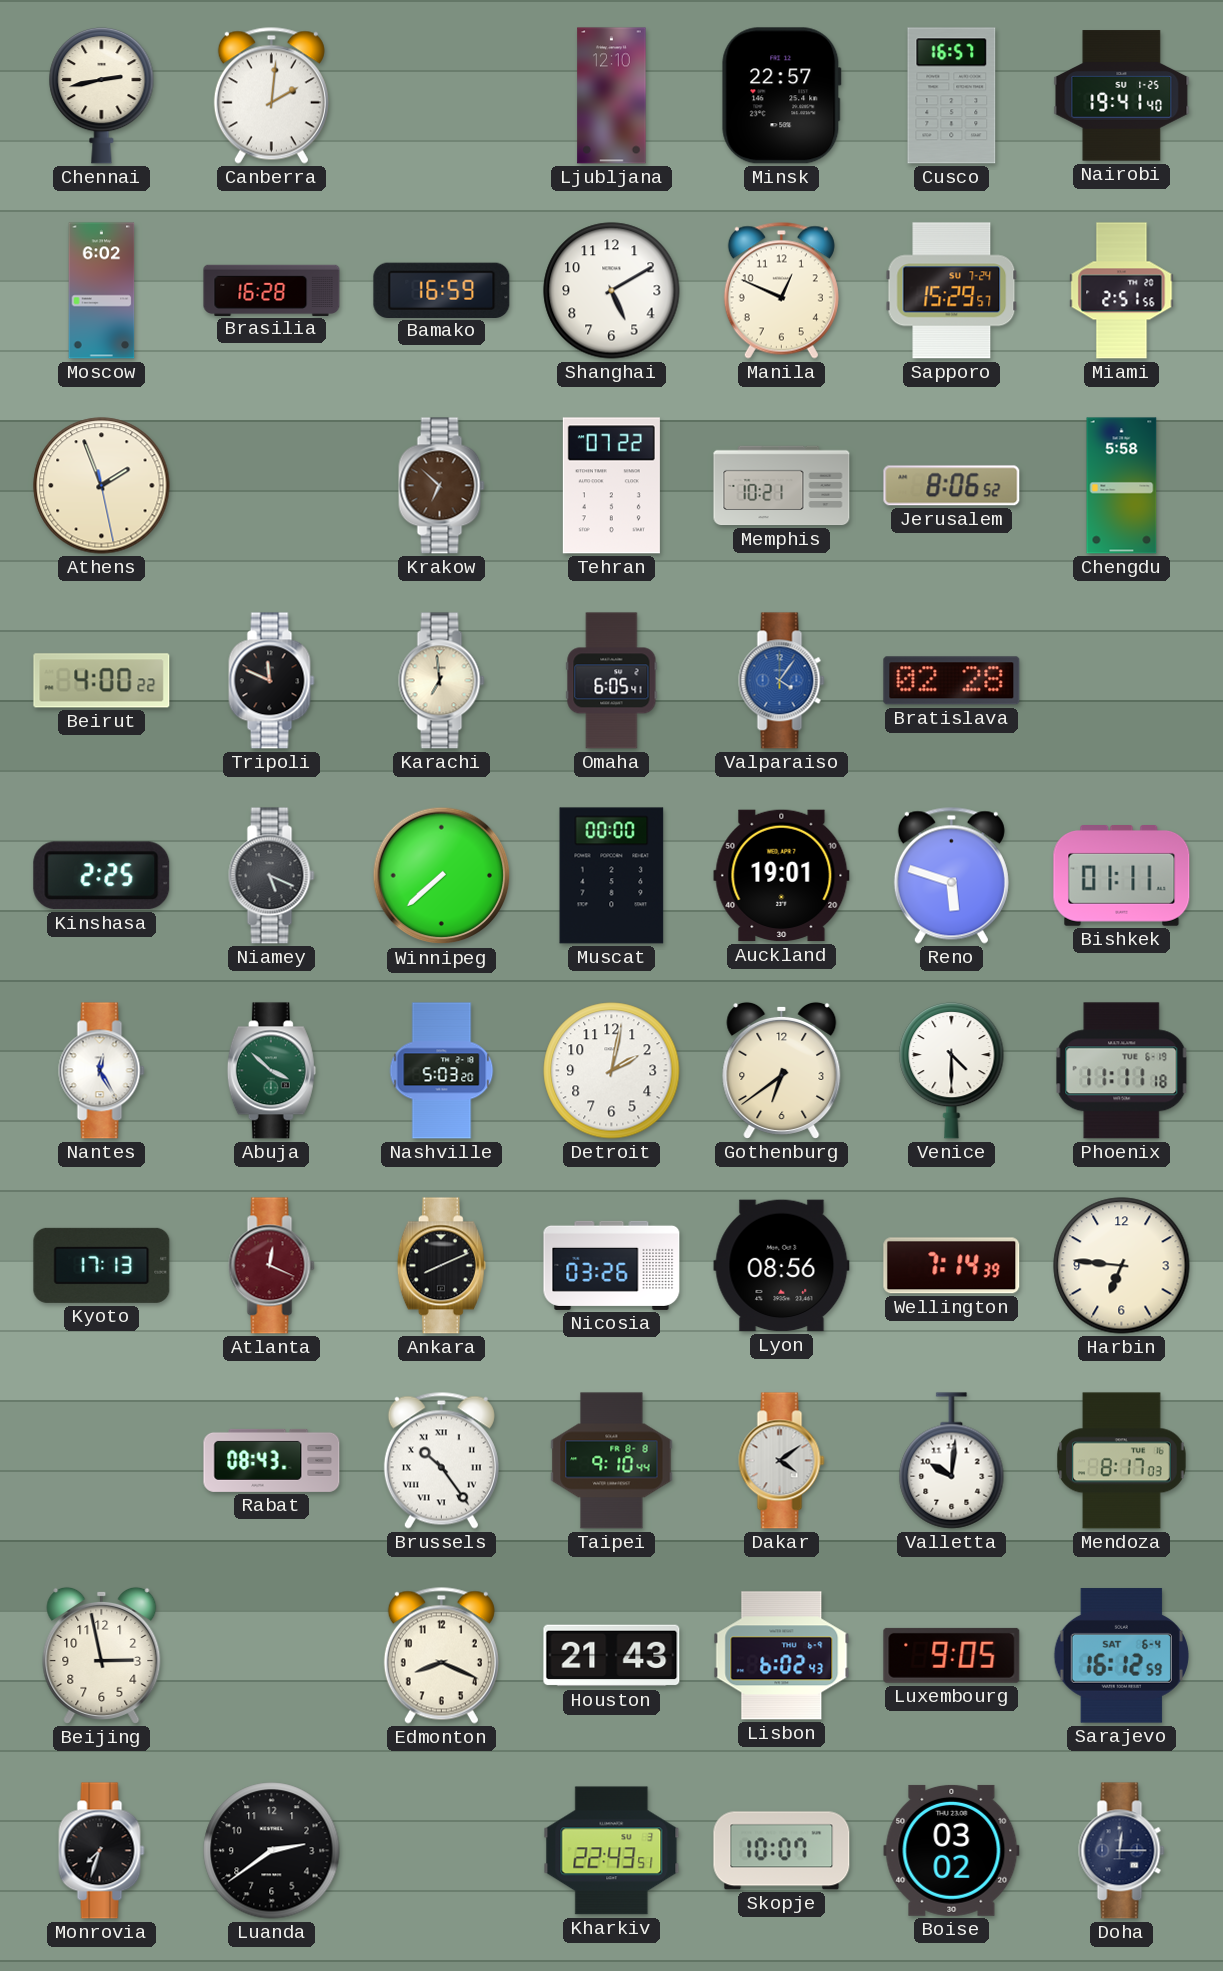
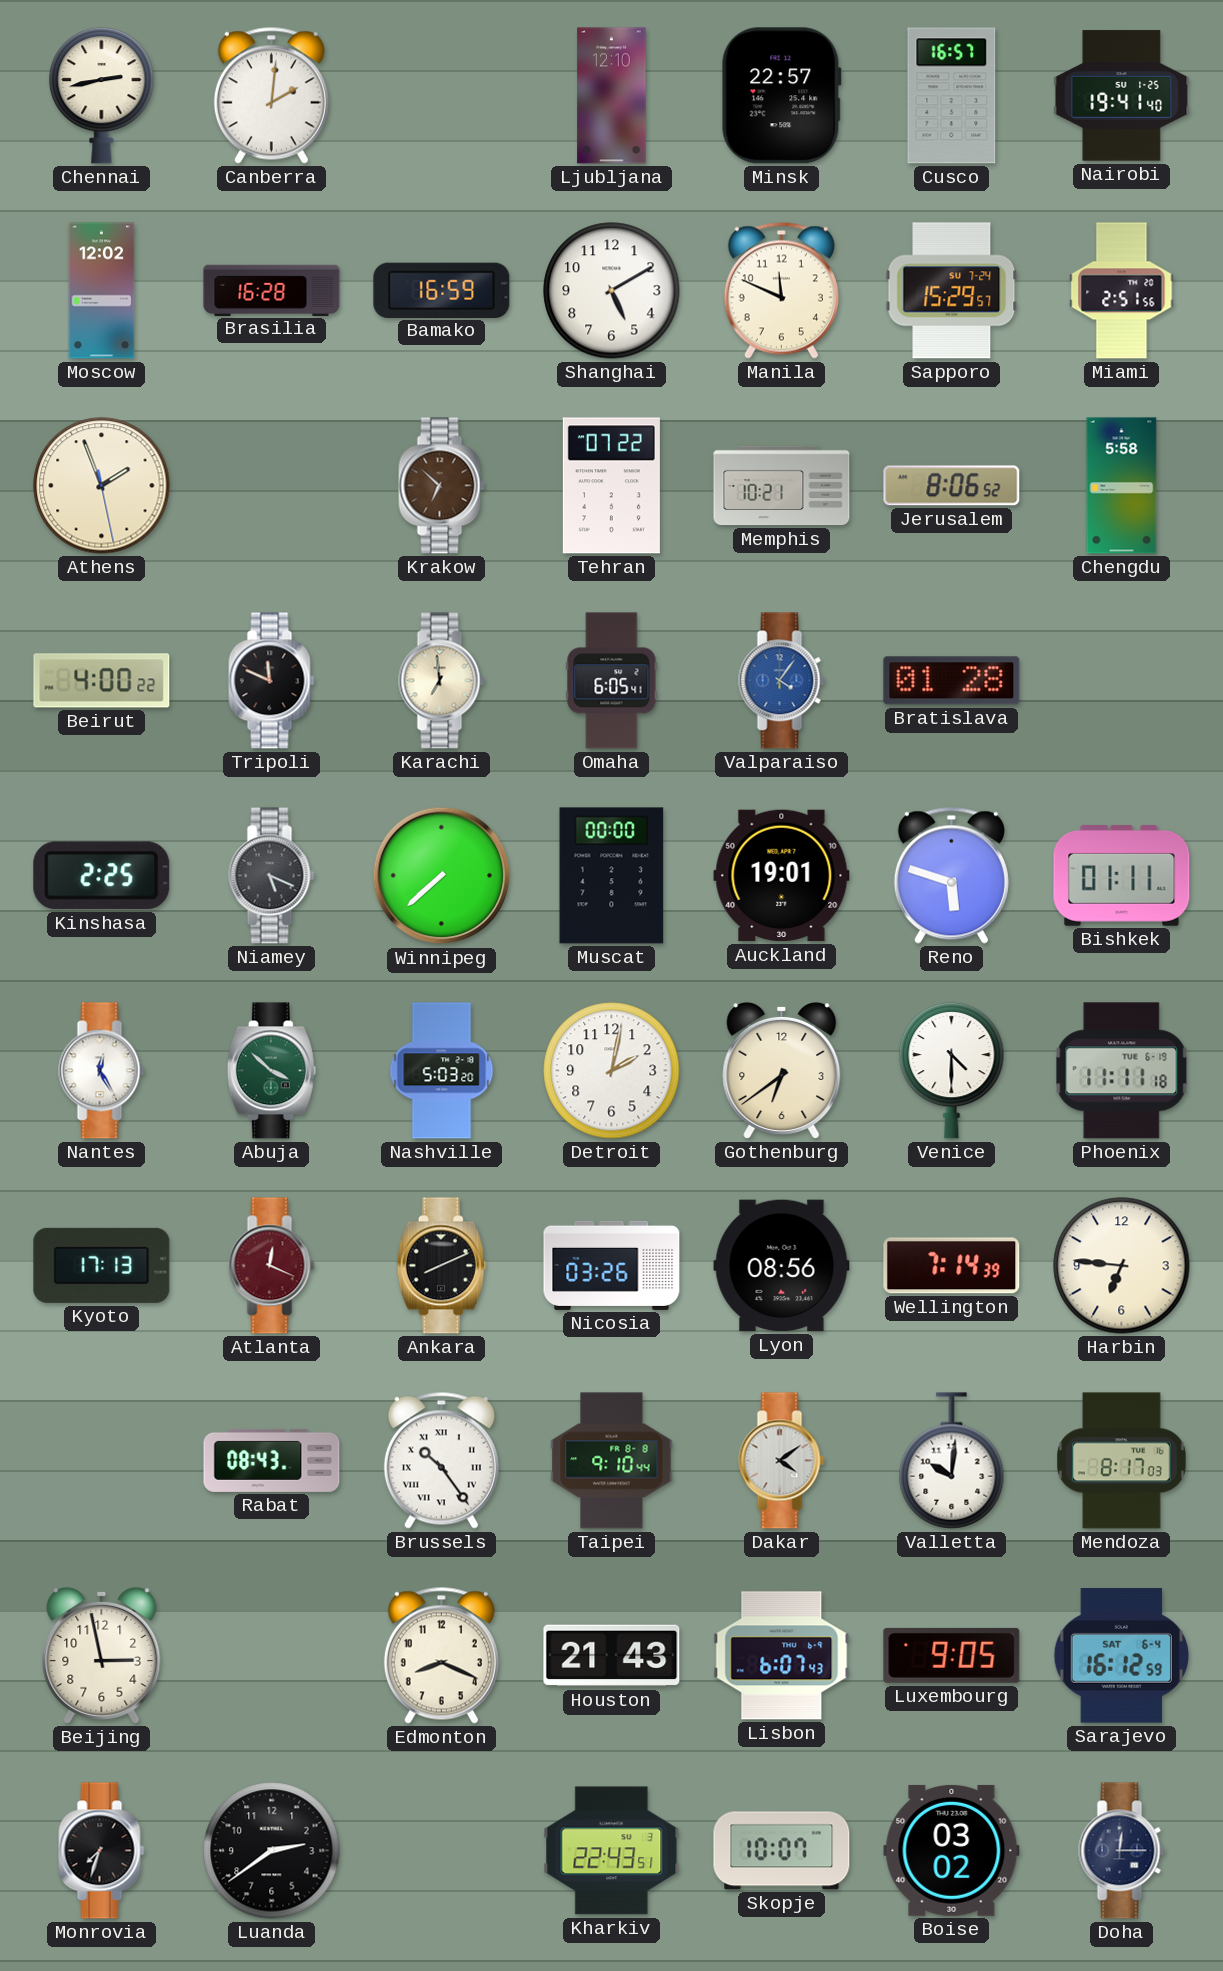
Moscow: 6:02 -> 12:02
Manila: 12:49 -> 11:49
Bratislava: 02:28 -> 01:28
Lisbon: 6:02 -> 6:07
